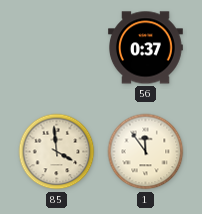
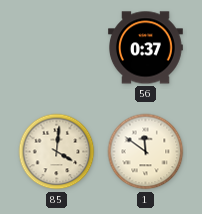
85: 3:59 -> 4:01
1: 11:54 -> 11:51
